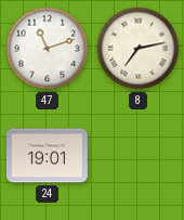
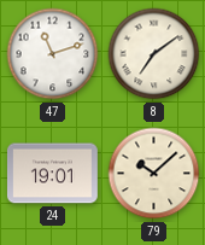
8: 7:13 -> 7:09
79: none -> 10:08
